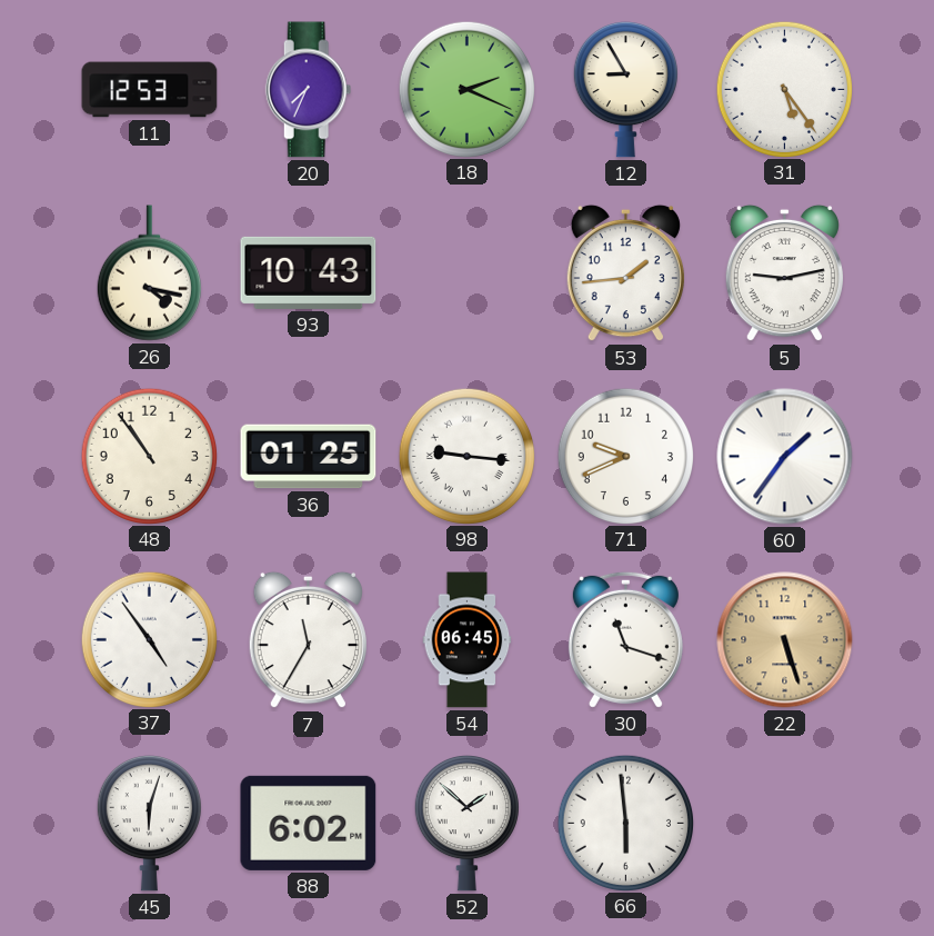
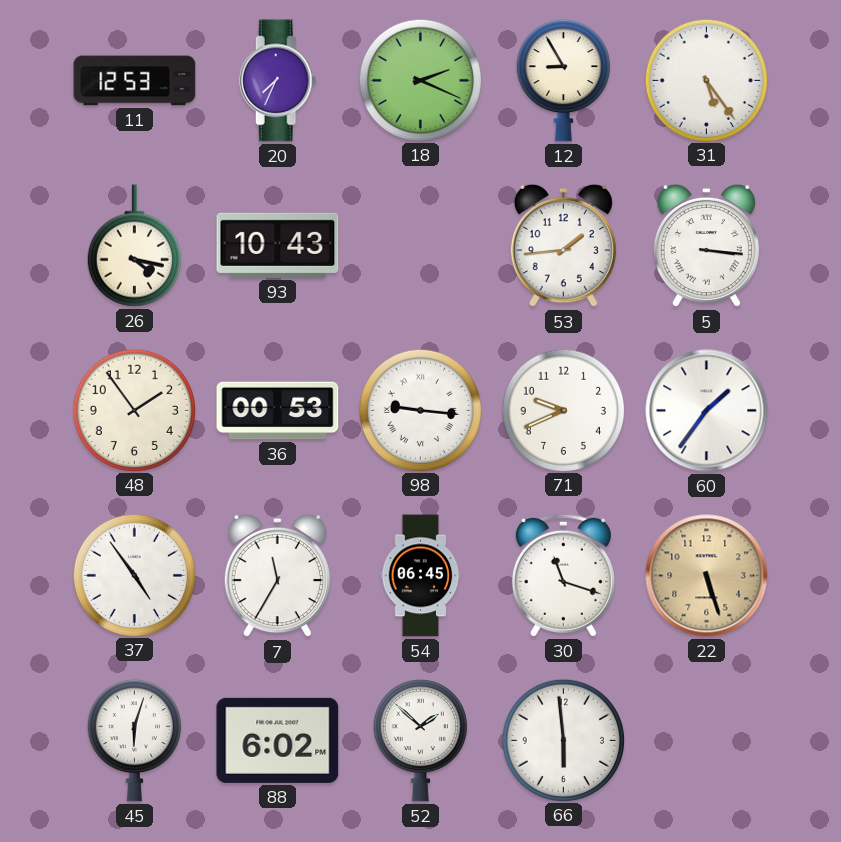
5: 9:13 -> 3:16
48: 10:54 -> 1:54
36: 01:25 -> 00:53
